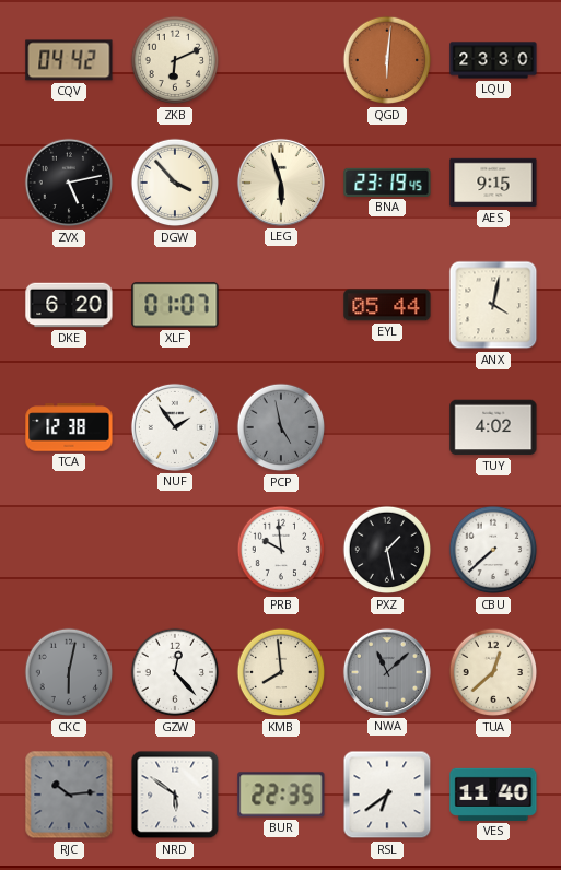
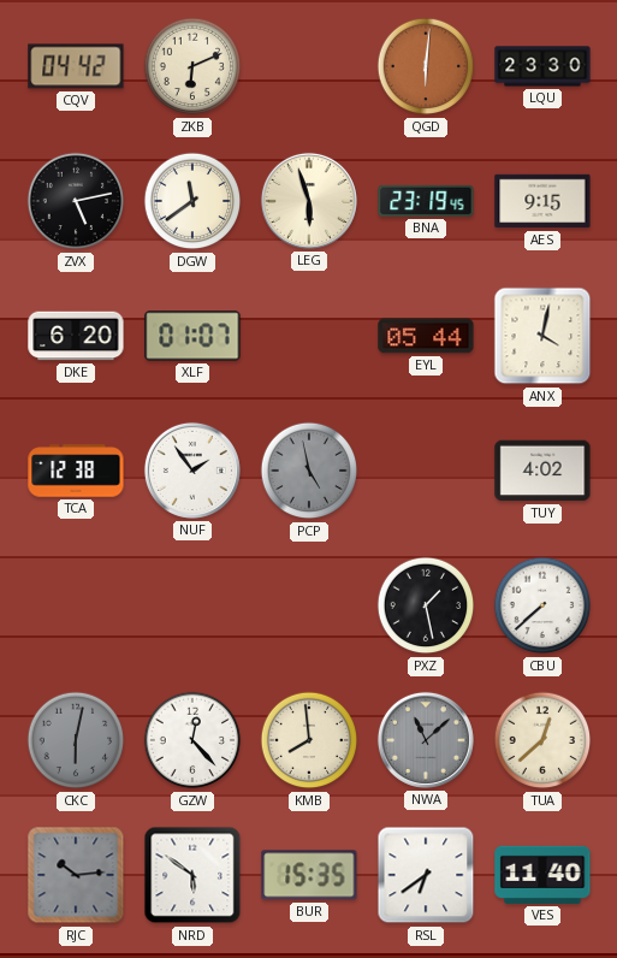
DGW: 3:53 -> 11:39
PRB: 9:59 -> none
BUR: 22:35 -> 15:35
